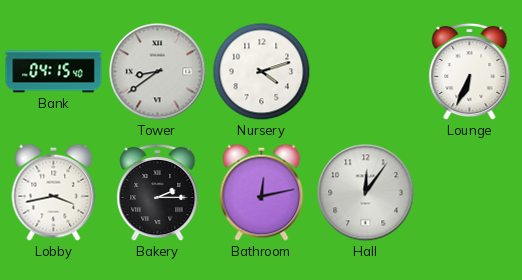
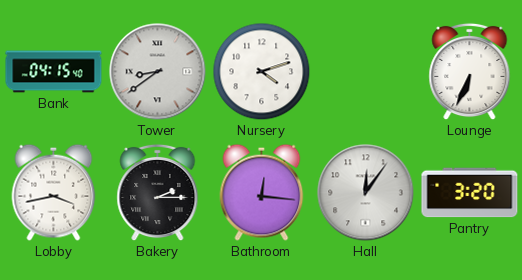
Bathroom: 12:13 -> 12:16
Pantry: none -> 3:20
